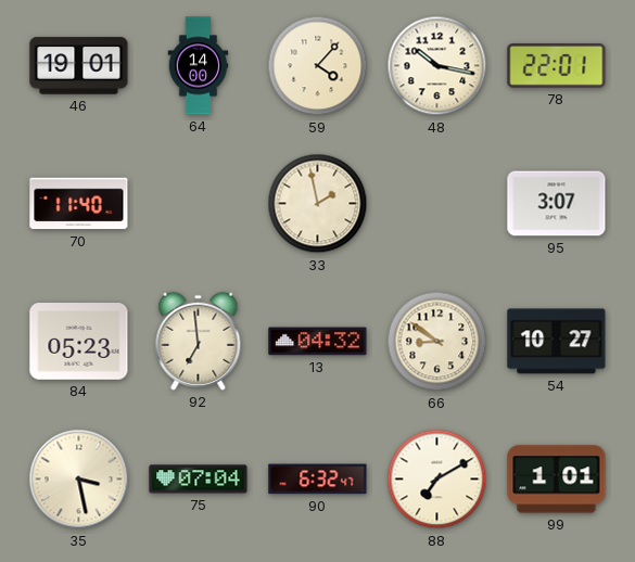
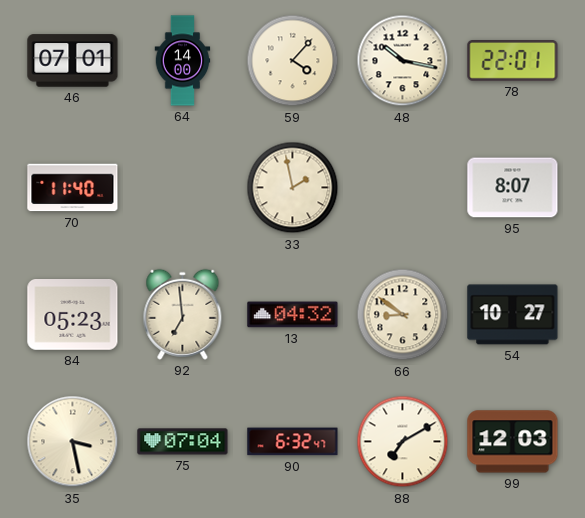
46: 19:01 -> 07:01
95: 3:07 -> 8:07
99: 1:01 -> 12:03
